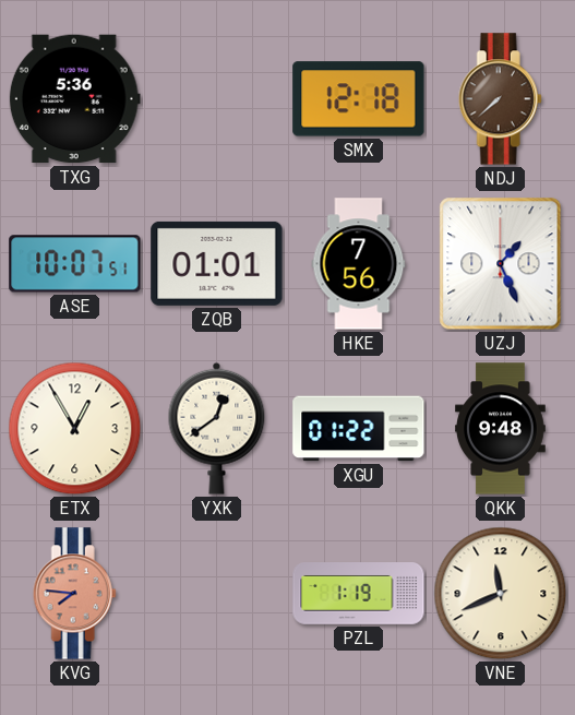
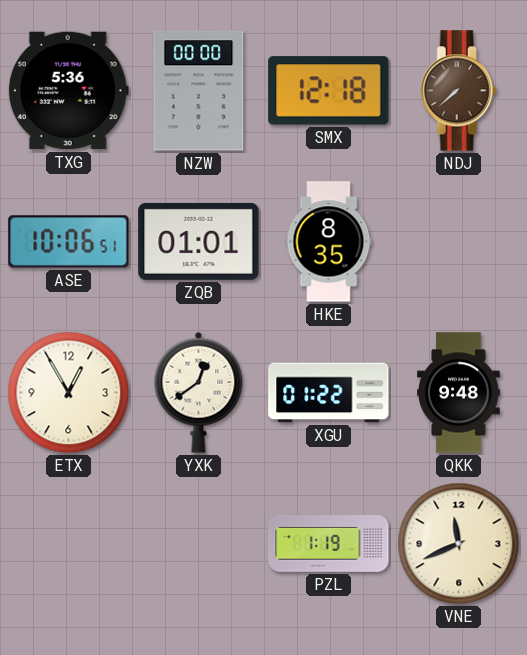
NZW: none -> 00:00
ASE: 10:07 -> 10:06
HKE: 7:56 -> 8:35
UZJ: 1:26 -> none
KVG: 7:46 -> none
